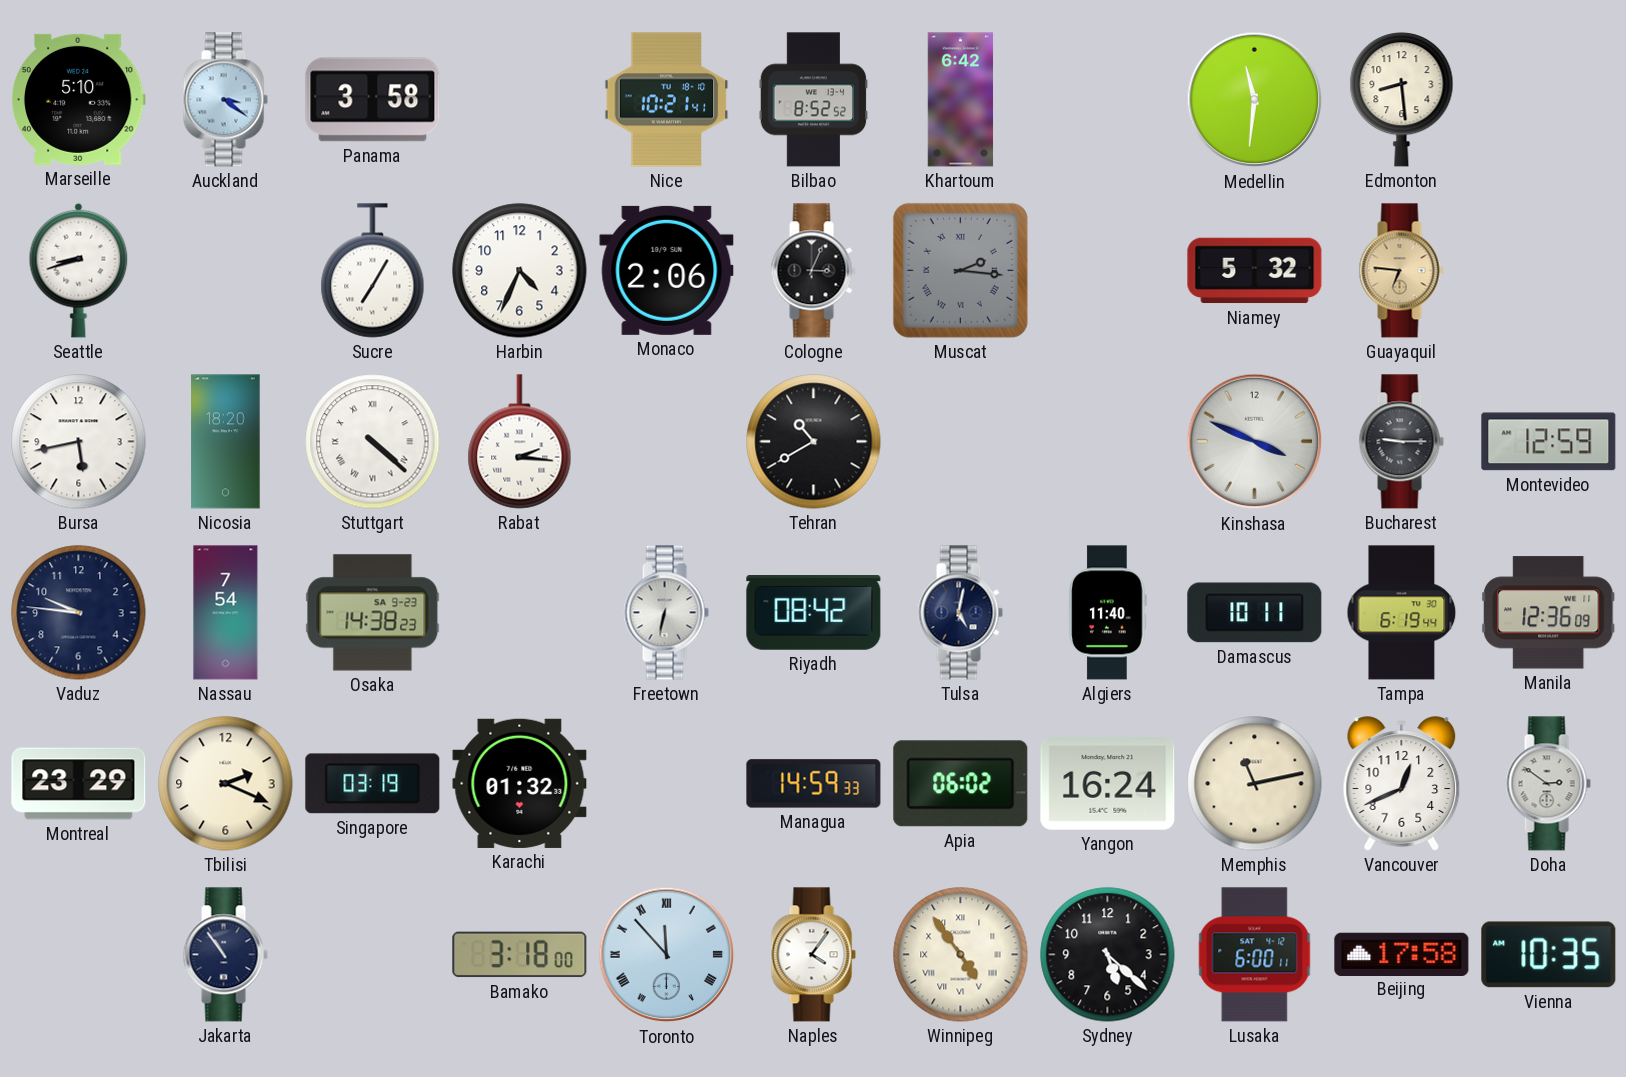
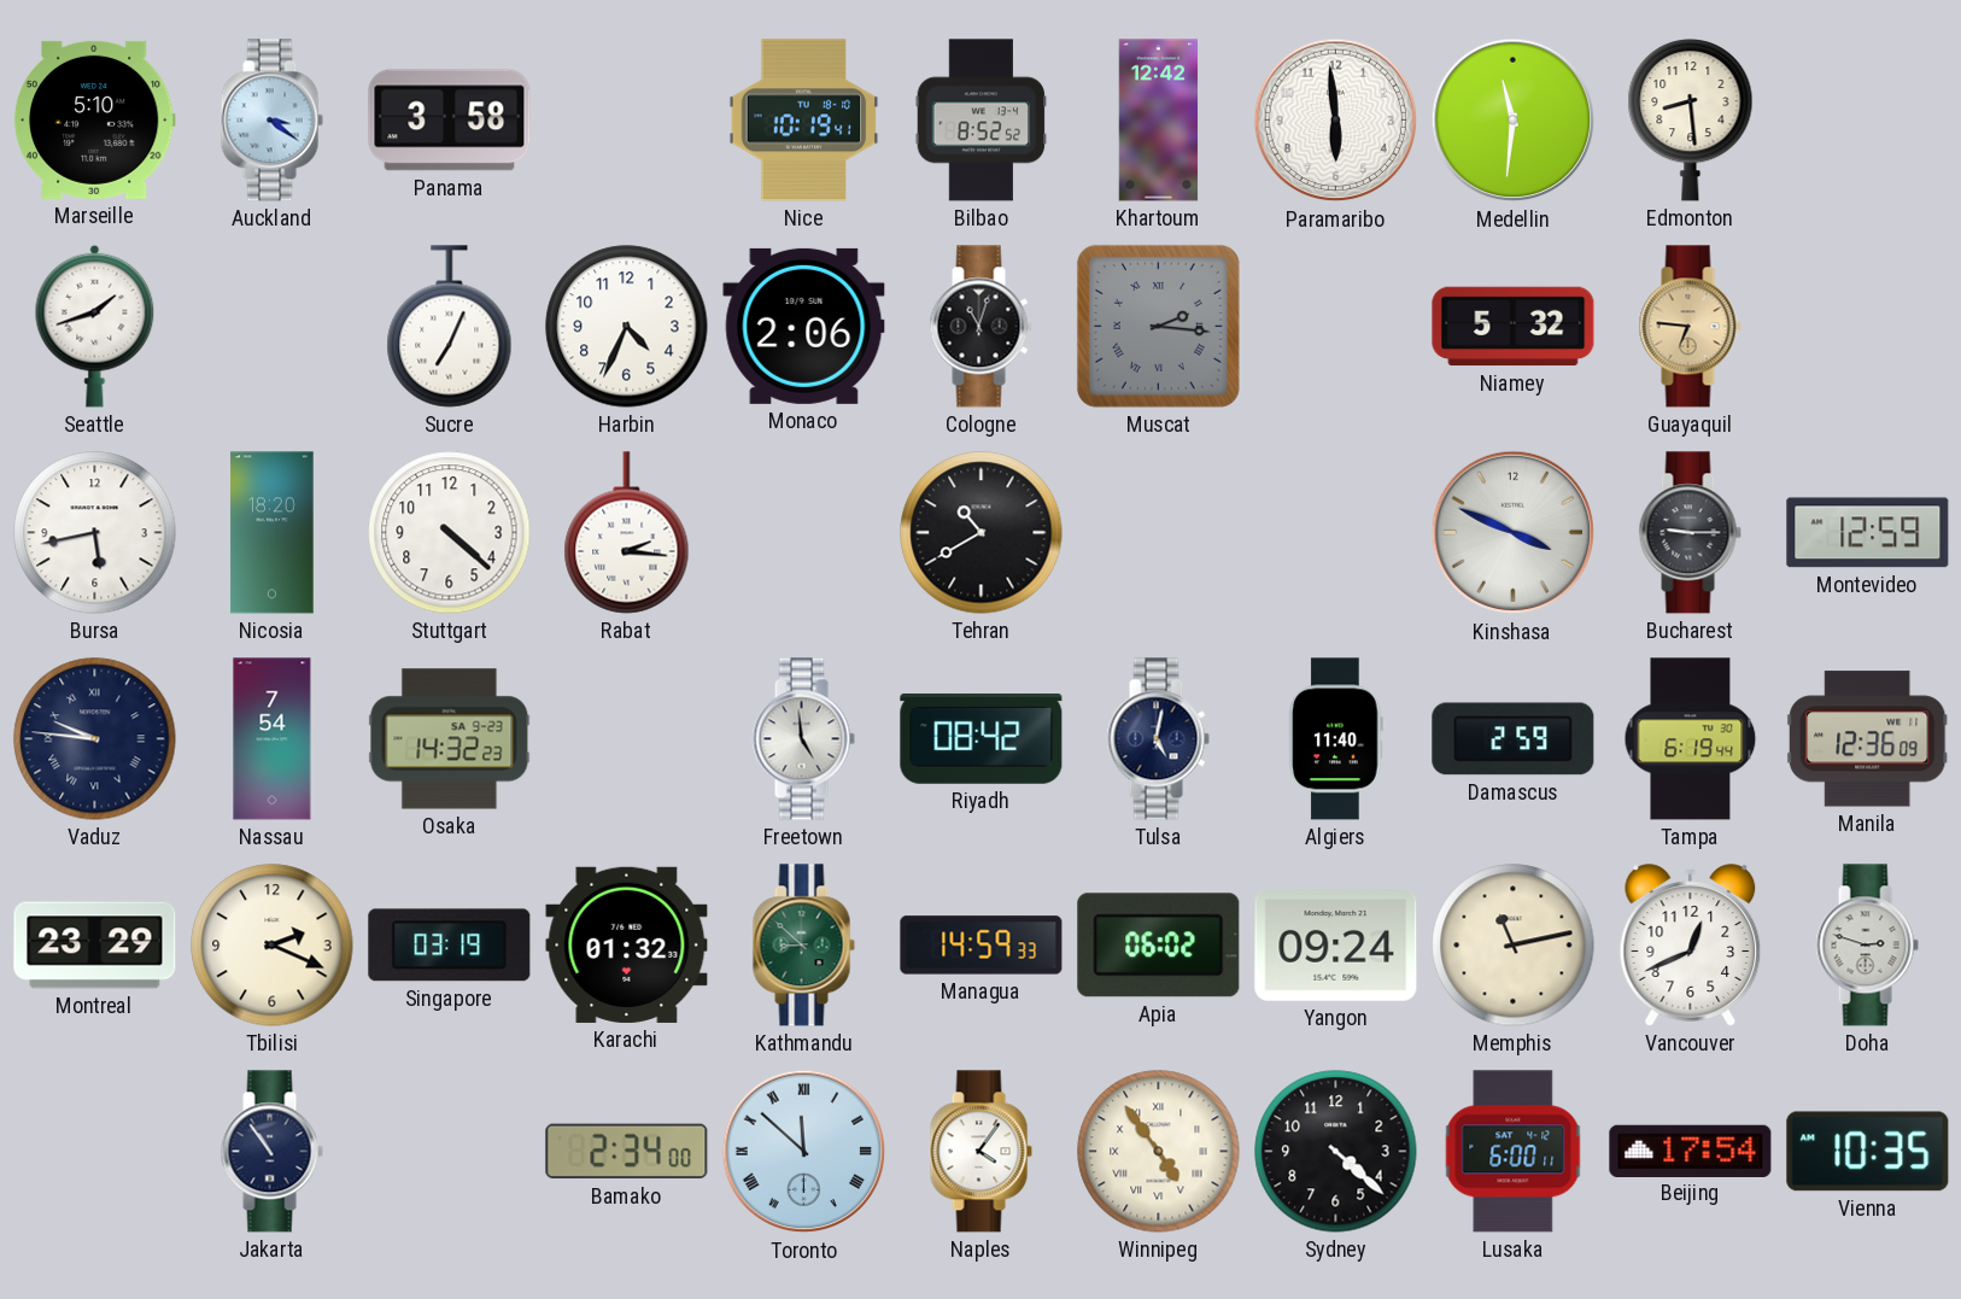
Nice: 10:21 -> 10:19
Khartoum: 6:42 -> 12:42
Paramaribo: none -> 5:59
Seattle: 8:42 -> 1:42
Sucre: 7:05 -> 7:04
Cologne: 3:04 -> 11:03
Stuttgart numerals: Roman -> Arabic
Vaduz numerals: Arabic -> Roman
Osaka: 14:38 -> 14:32
Freetown: 6:32 -> 4:59
Damascus: 10:11 -> 2:59
Kathmandu: none -> 8:52
Yangon: 16:24 -> 09:24
Doha: 2:51 -> 2:48
Bamako: 3:18 -> 2:34
Toronto: 11:53 -> 11:52
Sydney: 5:22 -> 4:22
Beijing: 17:58 -> 17:54
